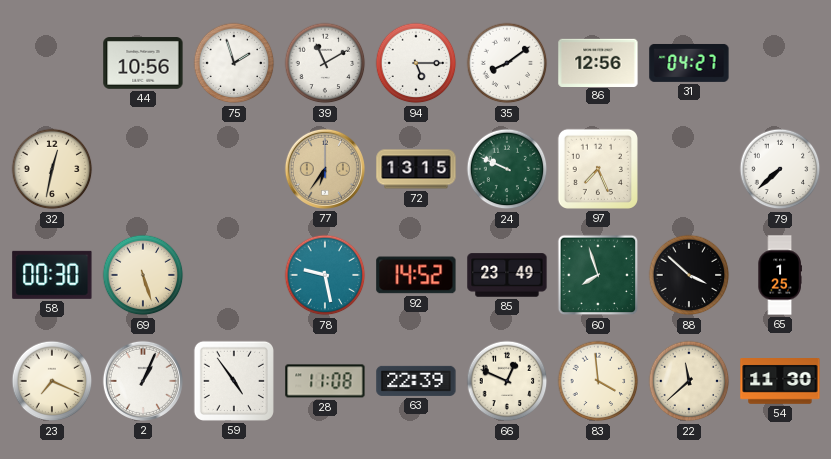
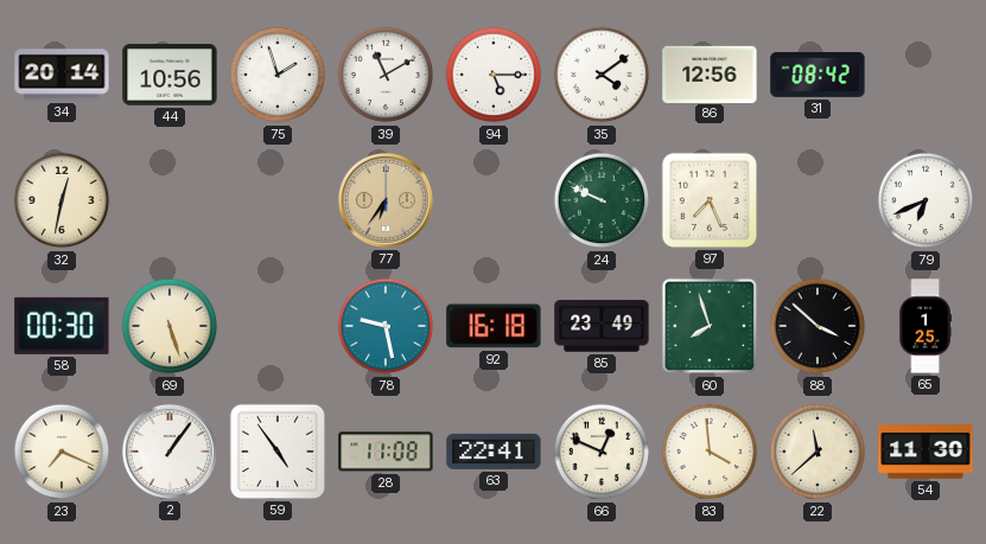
34: none -> 20:14
35: 8:09 -> 4:09
31: 04:27 -> 08:42
72: 13:15 -> none
79: 7:38 -> 6:41
92: 14:52 -> 16:18
2: 1:04 -> 1:06
63: 22:39 -> 22:41
